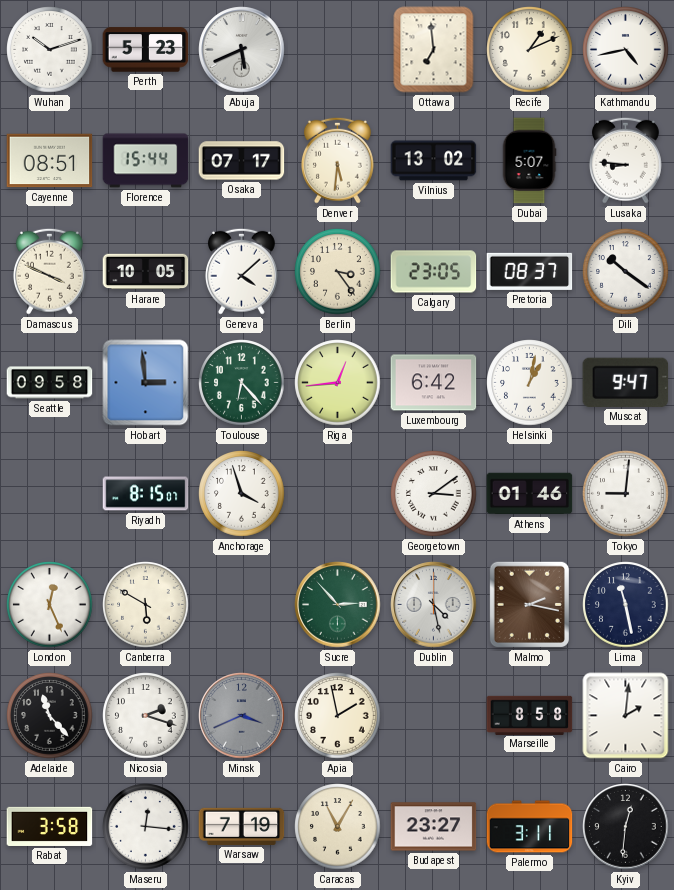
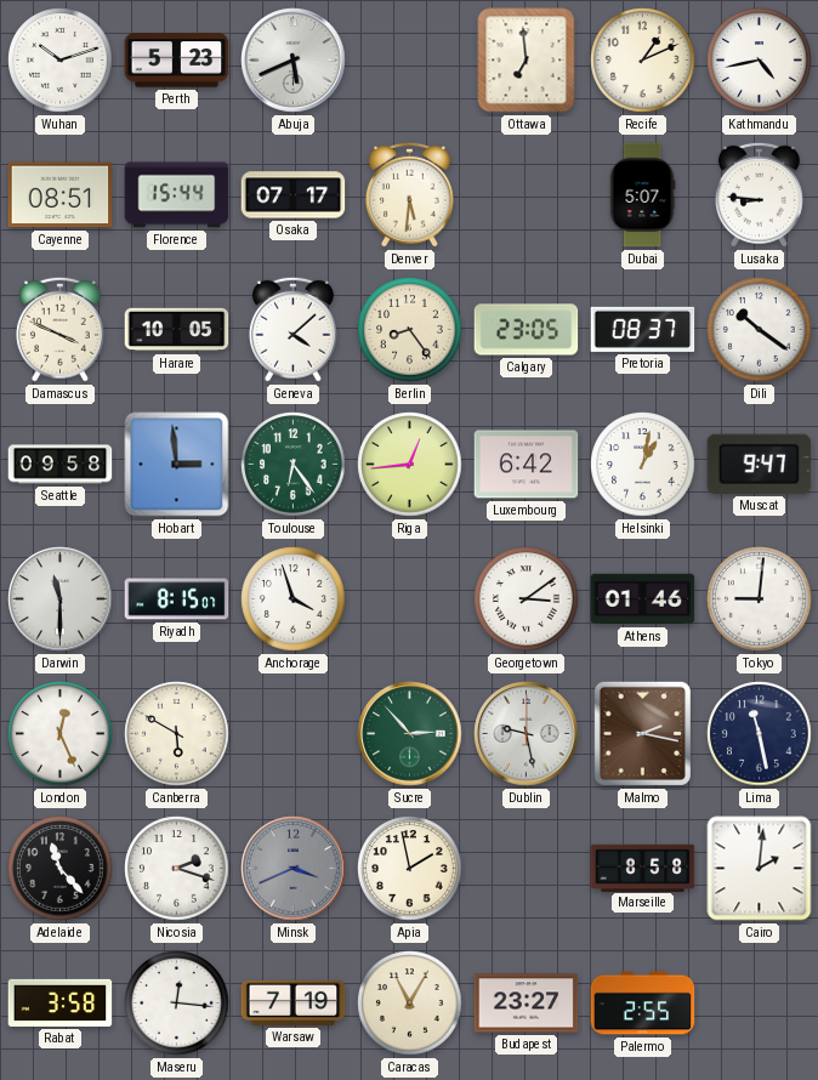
Vilnius: 13:02 -> none
Berlin: 3:24 -> 8:24
Toulouse: 6:23 -> 6:24
Darwin: none -> 11:30
Dublin: 4:28 -> 9:28
Palermo: 3:11 -> 2:55
Kyiv: 12:31 -> none
